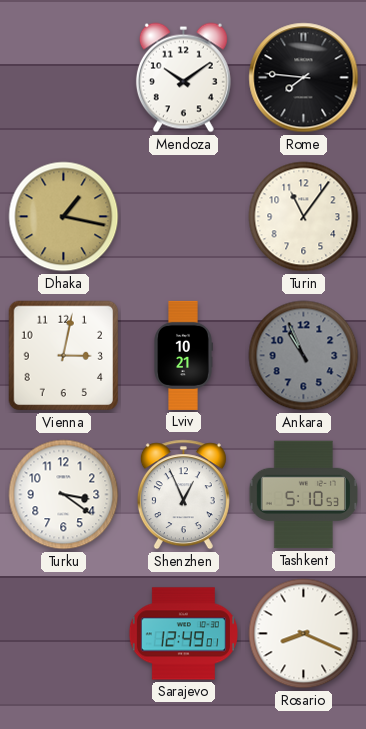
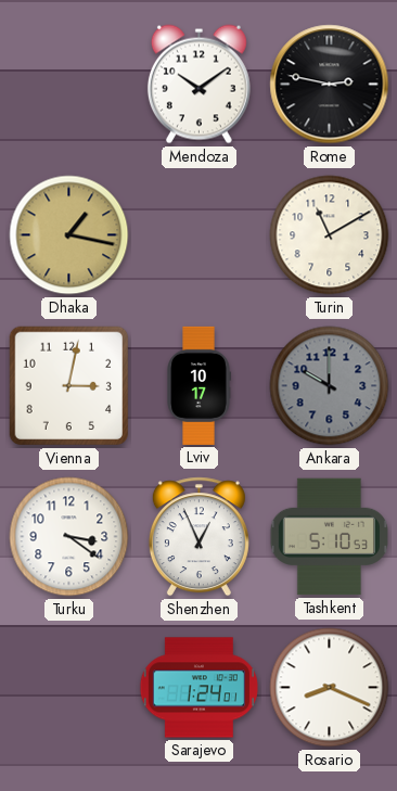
Rome: 7:46 -> 2:47
Turin: 11:06 -> 11:10
Lviv: 10:21 -> 10:17
Ankara: 10:56 -> 10:00
Sarajevo: 12:49 -> 1:24
